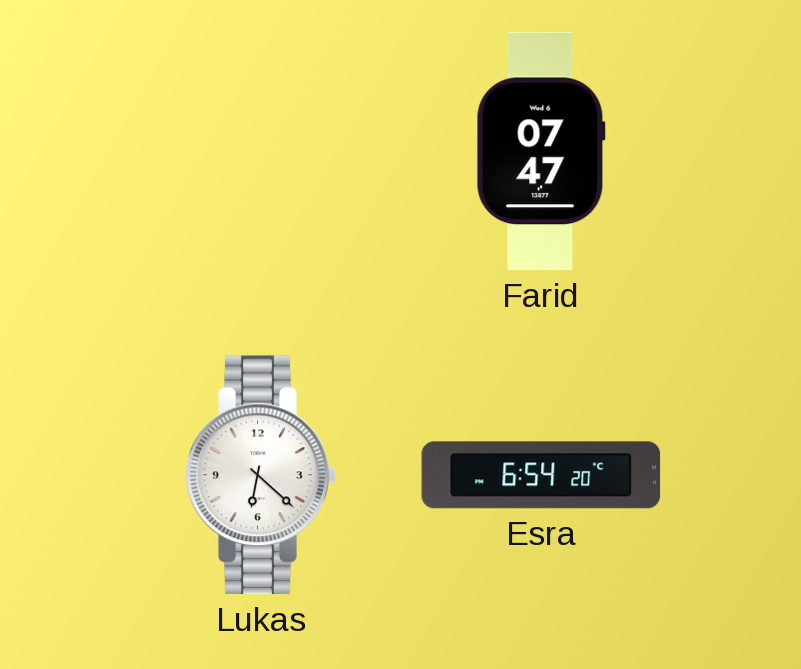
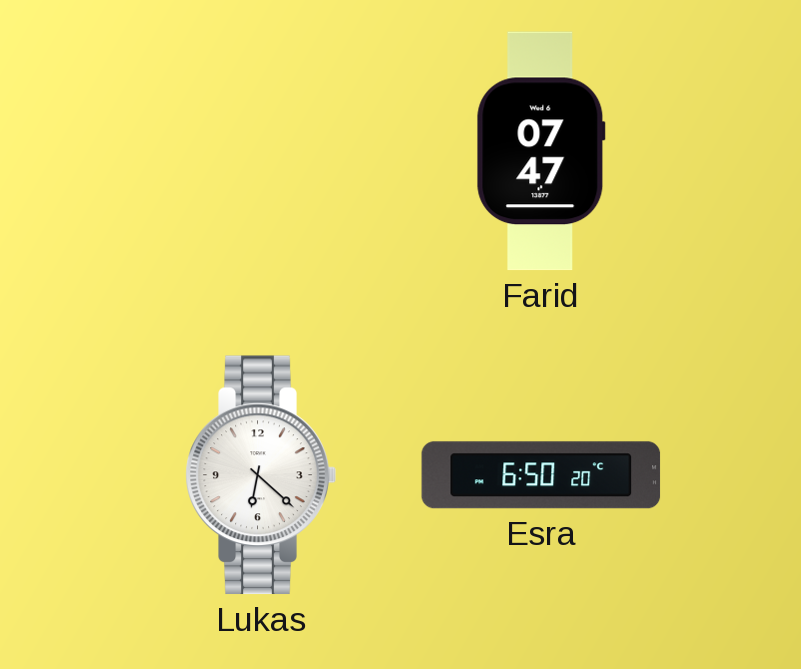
Esra: 6:54 -> 6:50
